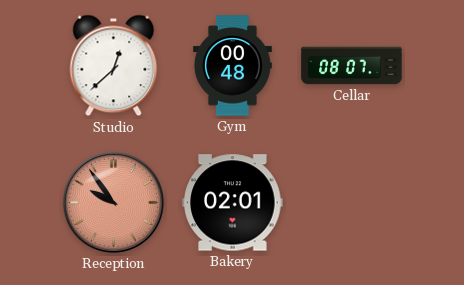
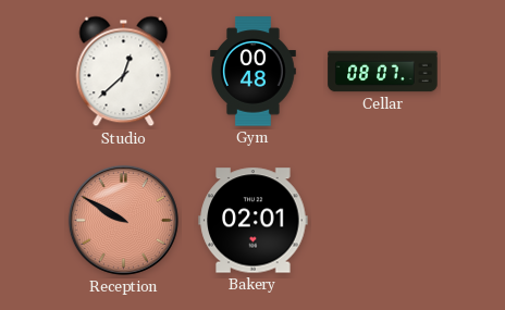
Reception: 9:54 -> 9:50
